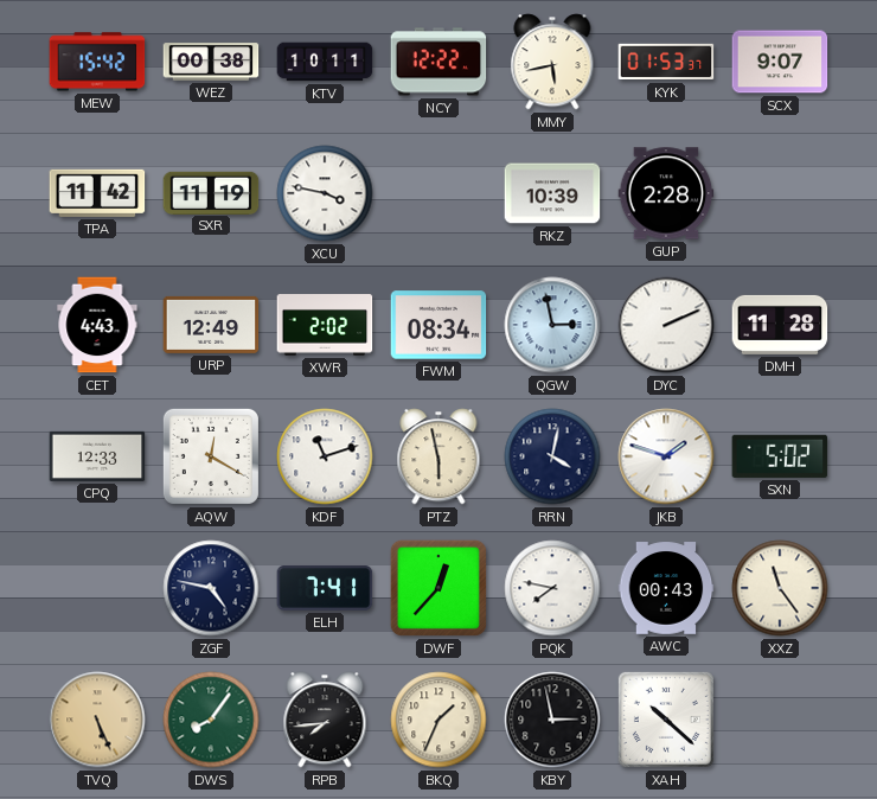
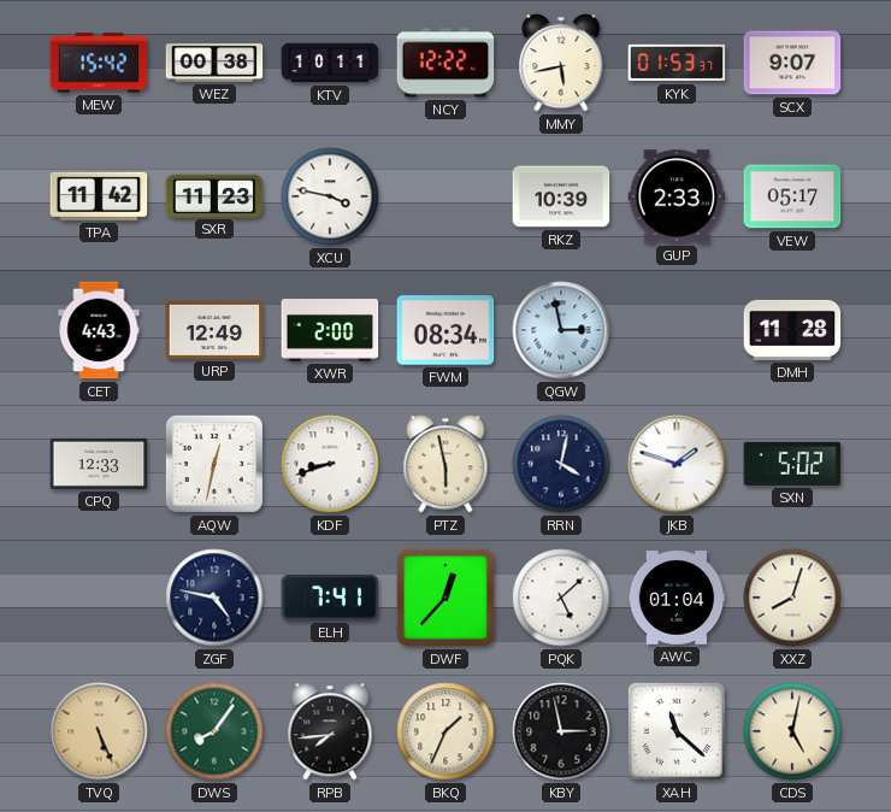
SXR: 11:19 -> 11:23
GUP: 2:28 -> 2:33
VEW: none -> 05:17
XWR: 2:02 -> 2:00
DYC: 2:11 -> none
AQW: 12:20 -> 12:32
KDF: 11:12 -> 8:42
PQK: 7:47 -> 5:08
AWC: 00:43 -> 01:04
XXZ: 11:24 -> 8:03
XAH: 10:22 -> 11:22
CDS: none -> 5:02
